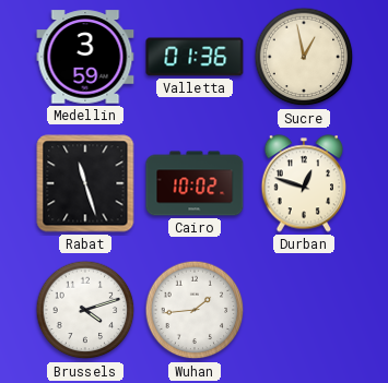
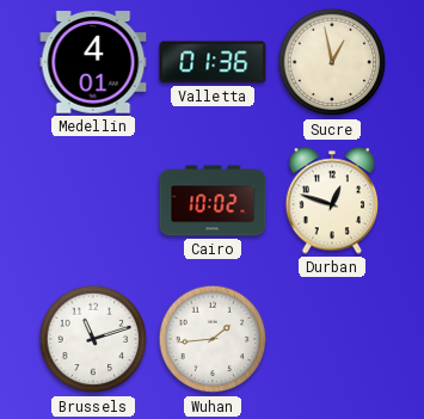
Medellin: 3:59 -> 4:01
Rabat: 11:27 -> none
Brussels: 4:12 -> 11:12
